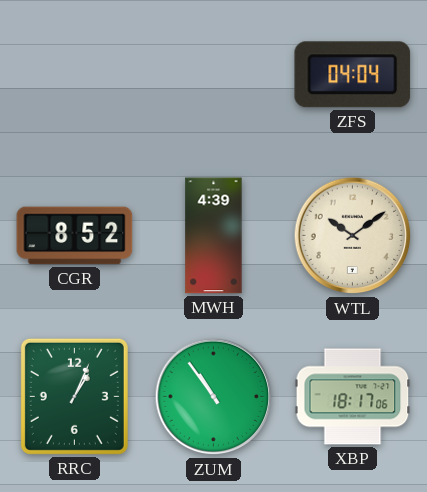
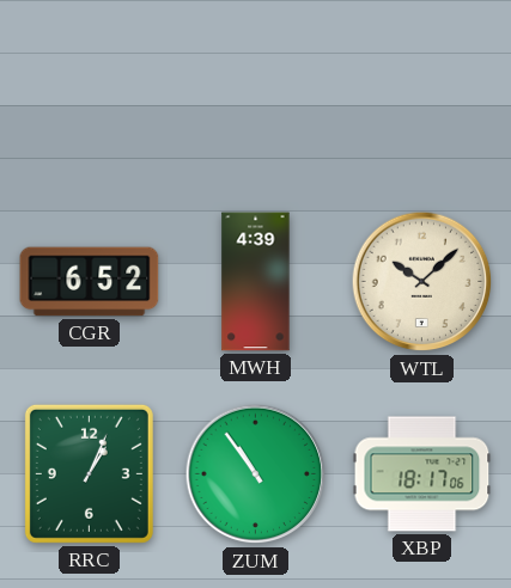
ZFS: 04:04 -> none
CGR: 8:52 -> 6:52
WTL: 10:09 -> 10:08
